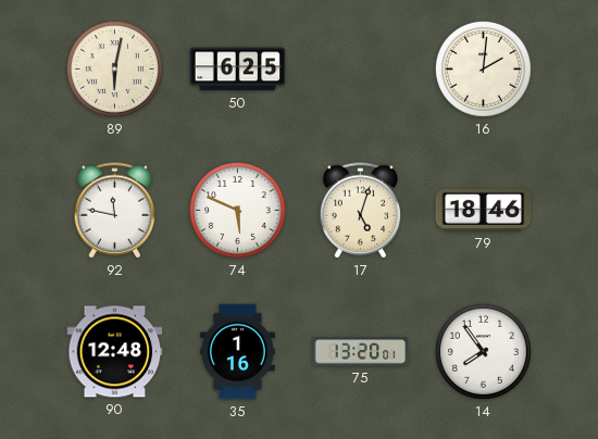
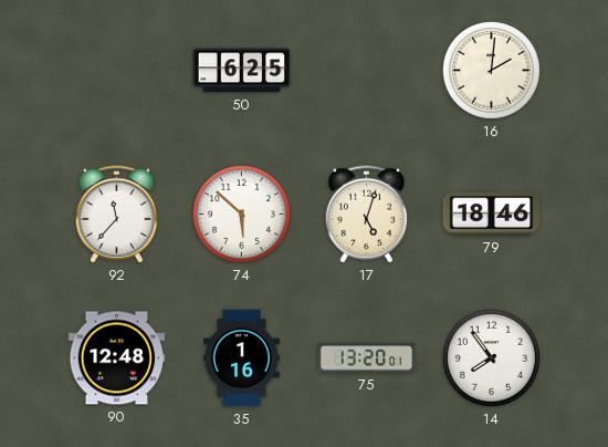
89: 6:02 -> none
92: 11:47 -> 11:37
74: 5:49 -> 5:52
